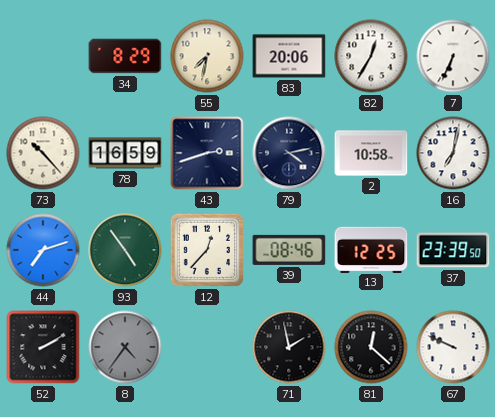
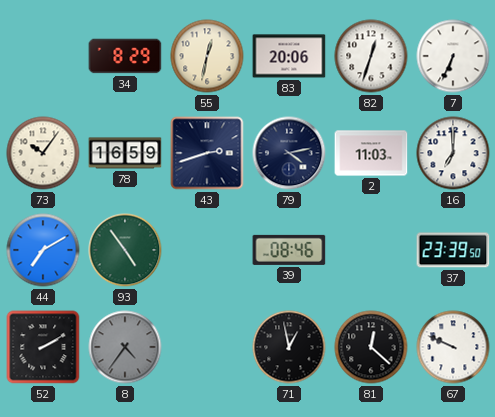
55: 7:32 -> 12:32
82: 12:35 -> 12:33
73: 10:23 -> 10:06
2: 10:58 -> 11:03
16: 7:02 -> 7:00
44: 7:12 -> 7:10
12: 12:37 -> none
13: 12:25 -> none
71: 1:58 -> 12:58
